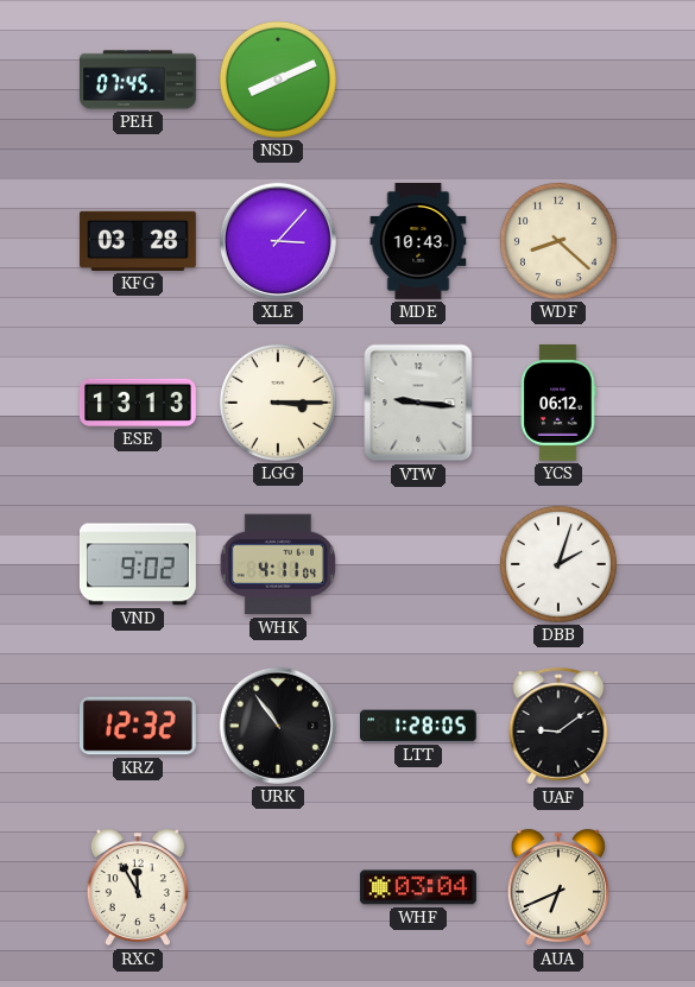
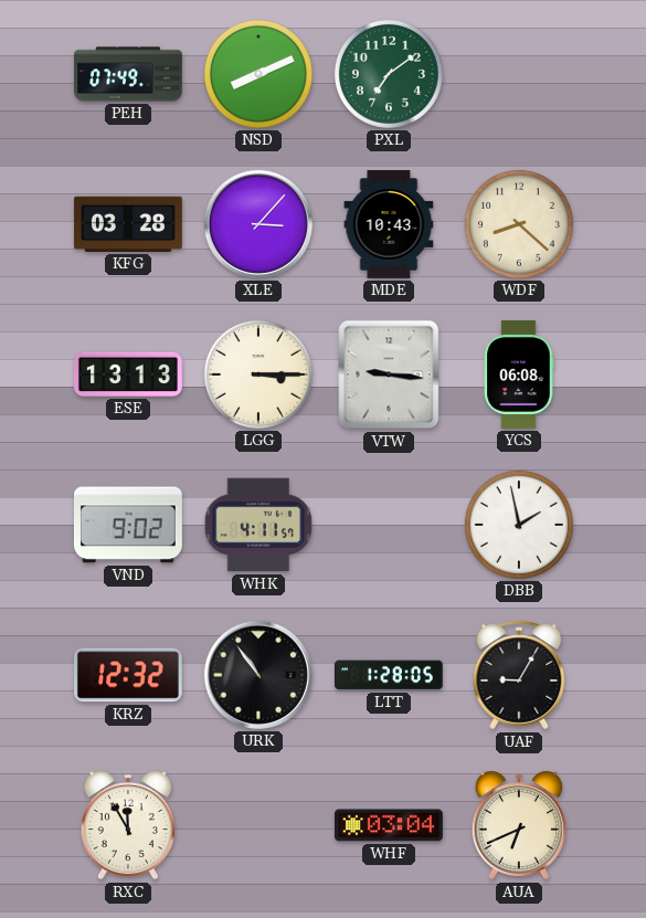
PEH: 07:45 -> 07:49
PXL: none -> 7:09
YCS: 06:12 -> 06:08
WHK: 4:11:04 -> 4:11:57
DBB: 2:03 -> 1:58
UAF: 9:09 -> 9:05
